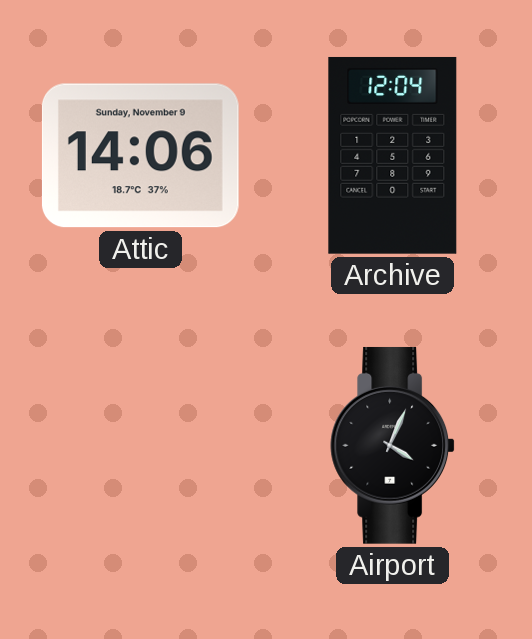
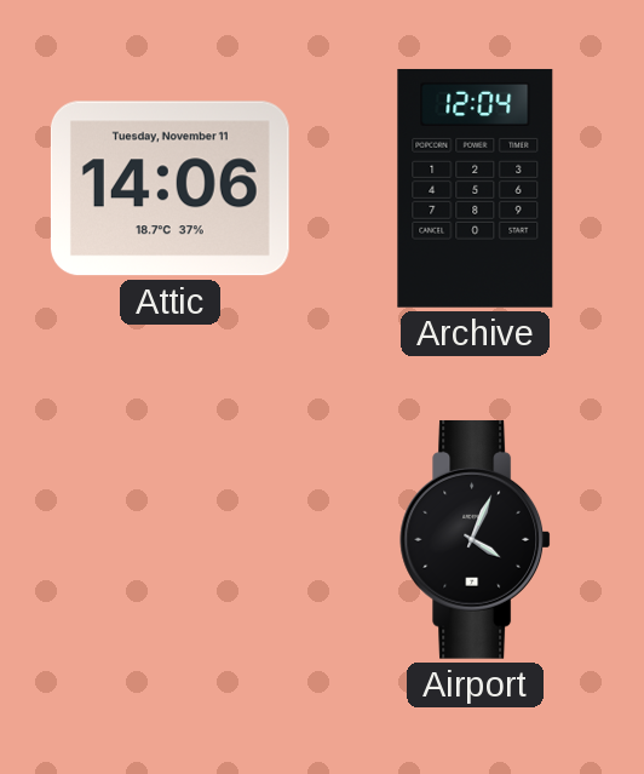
Attic date: Sunday, November 9 -> Tuesday, November 11
